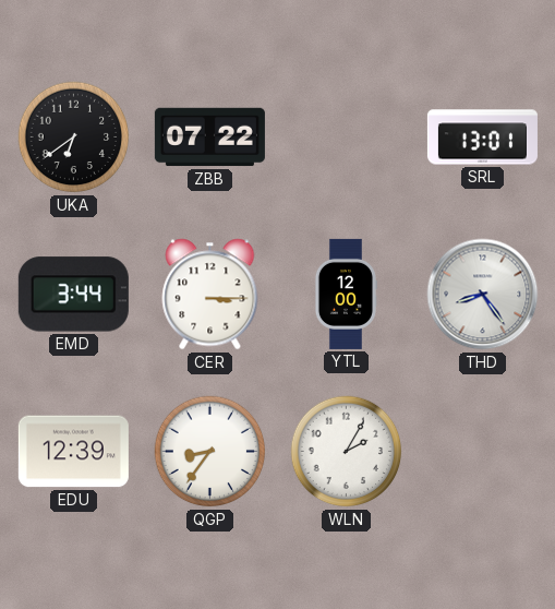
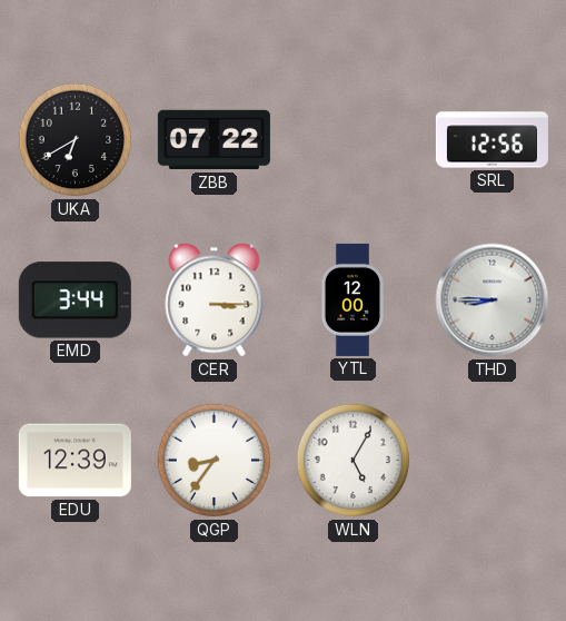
UKA: 6:39 -> 6:40
SRL: 13:01 -> 12:56
THD: 8:24 -> 8:45
WLN: 2:05 -> 5:05
